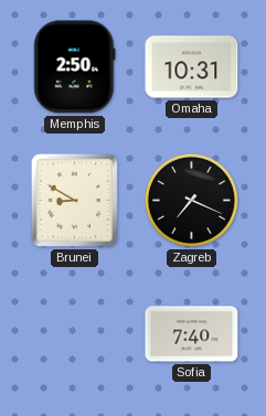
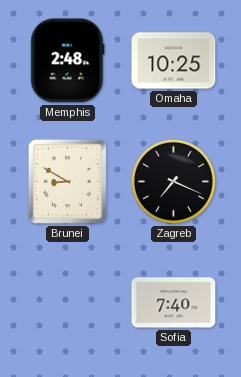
Memphis: 2:50 -> 2:48
Omaha: 10:31 -> 10:25
